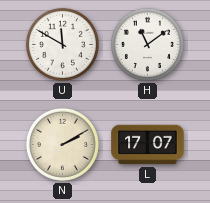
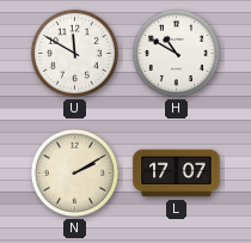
H: 11:09 -> 10:50
